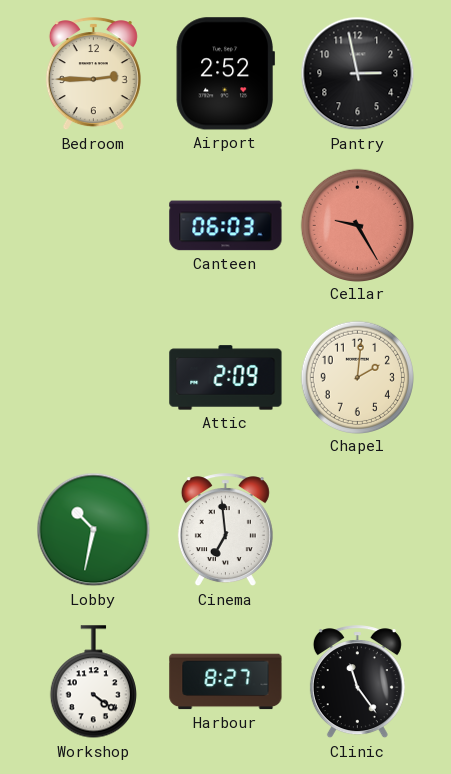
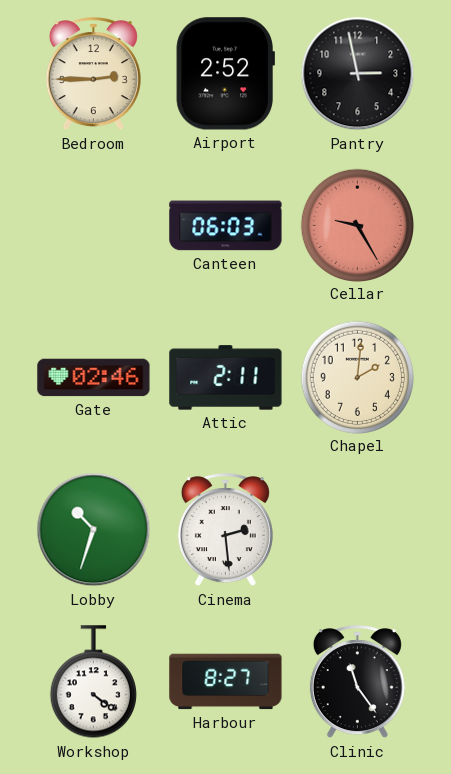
Gate: none -> 02:46
Attic: 2:09 -> 2:11
Lobby: 10:32 -> 10:33
Cinema: 6:59 -> 2:29
